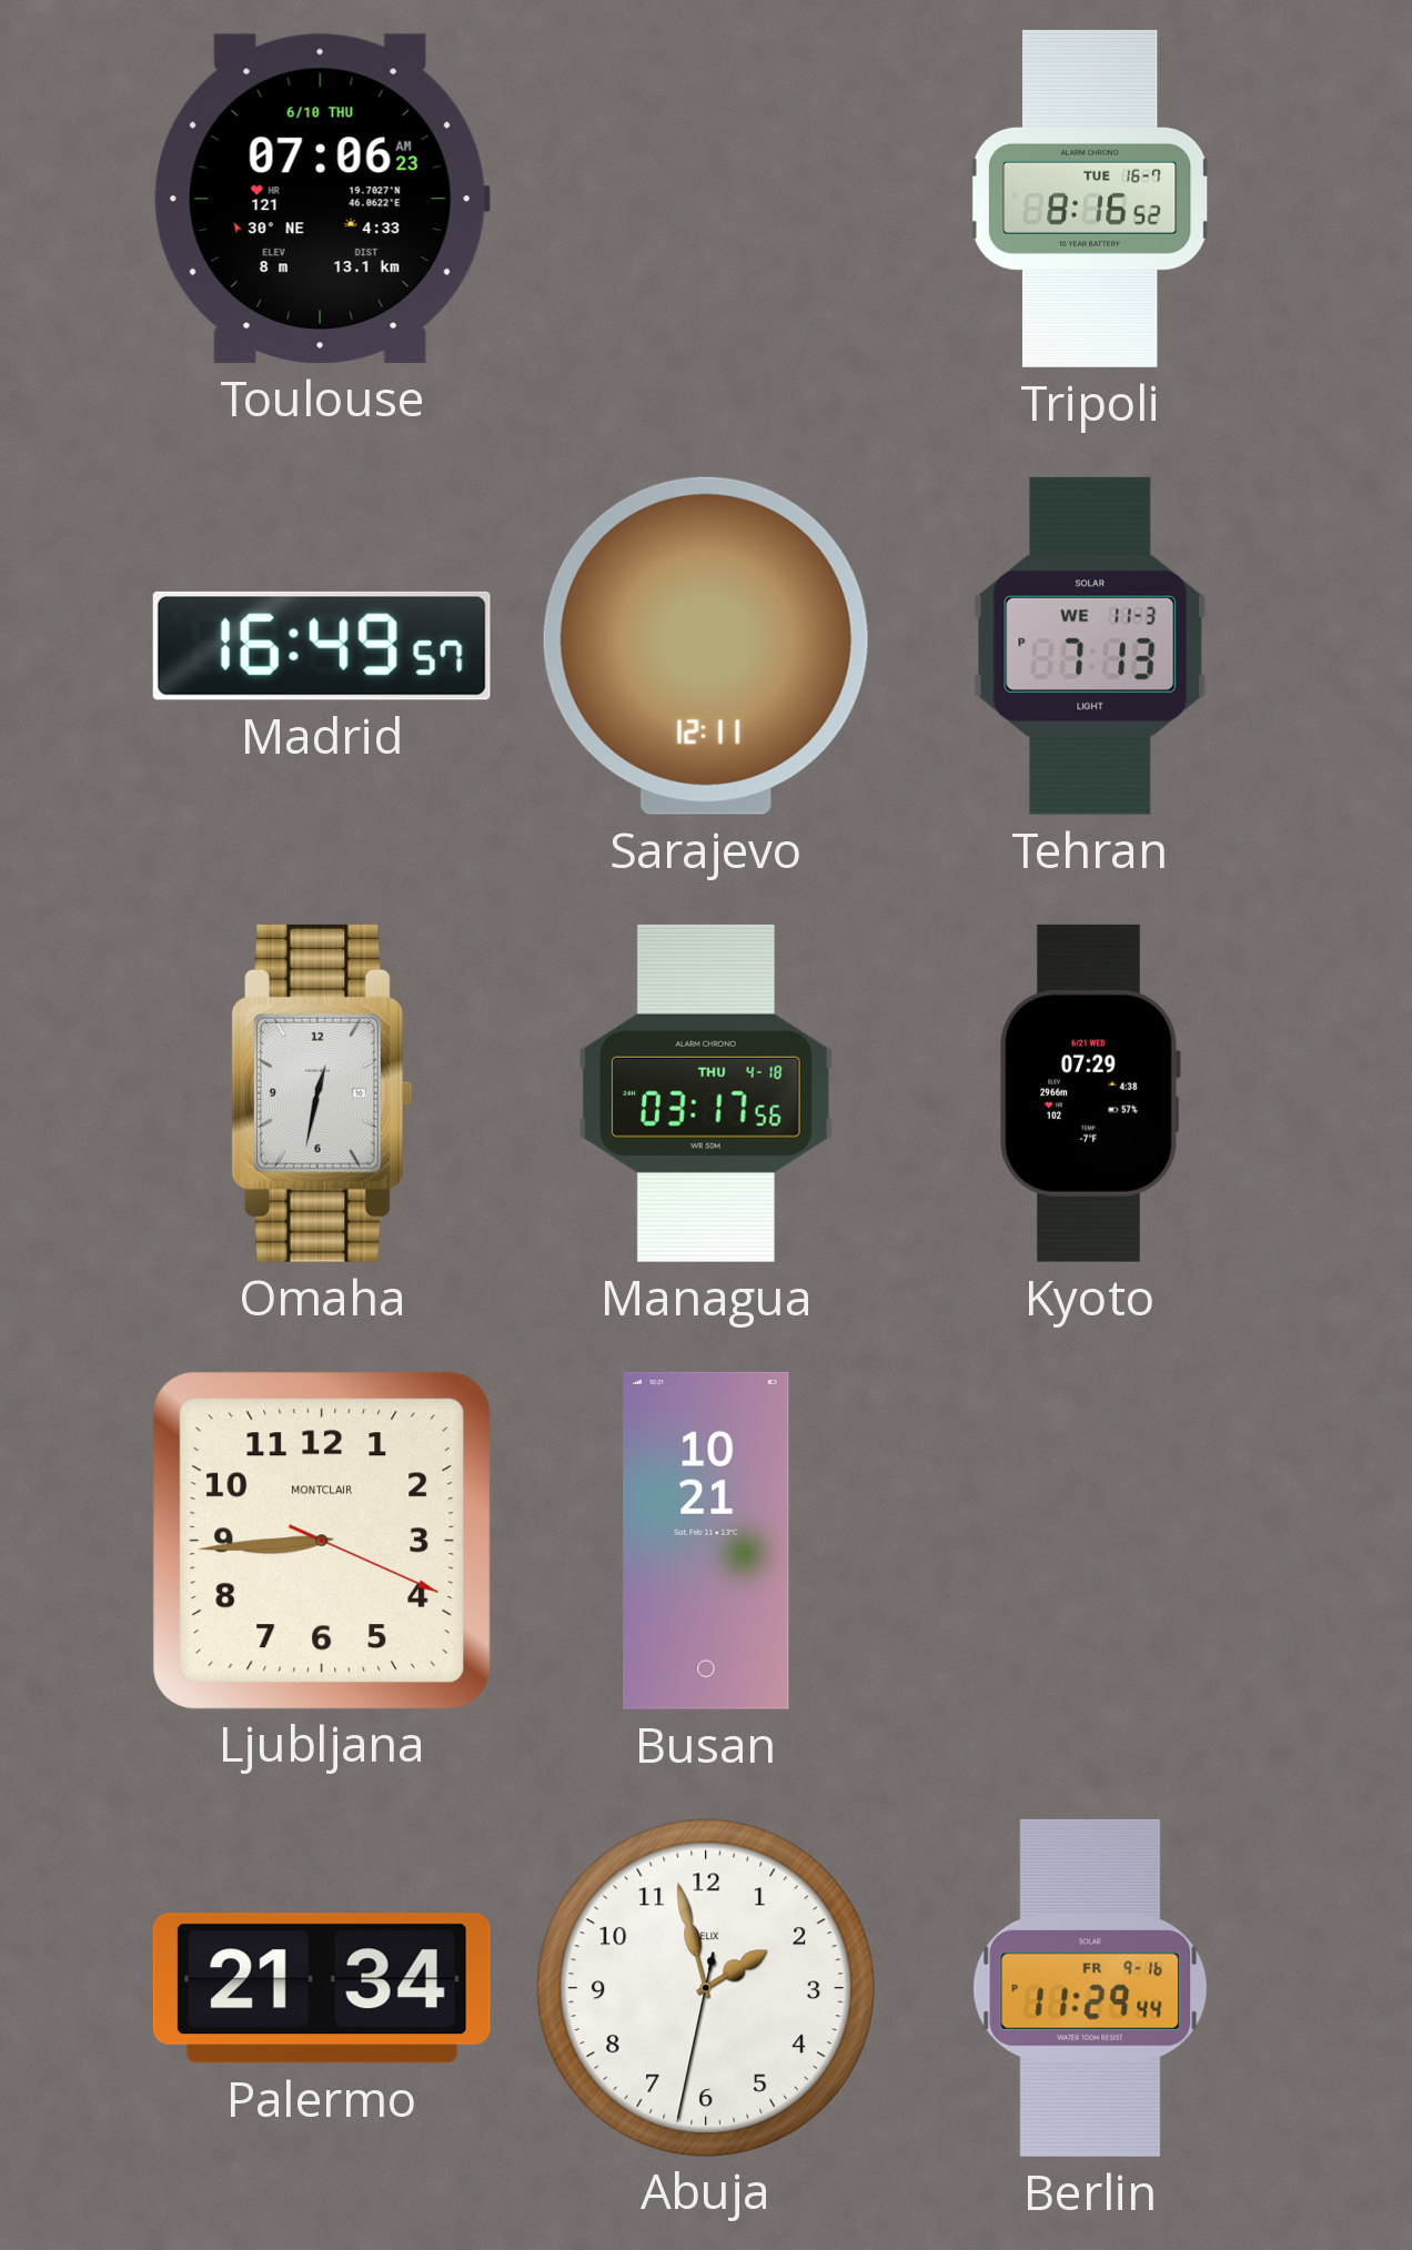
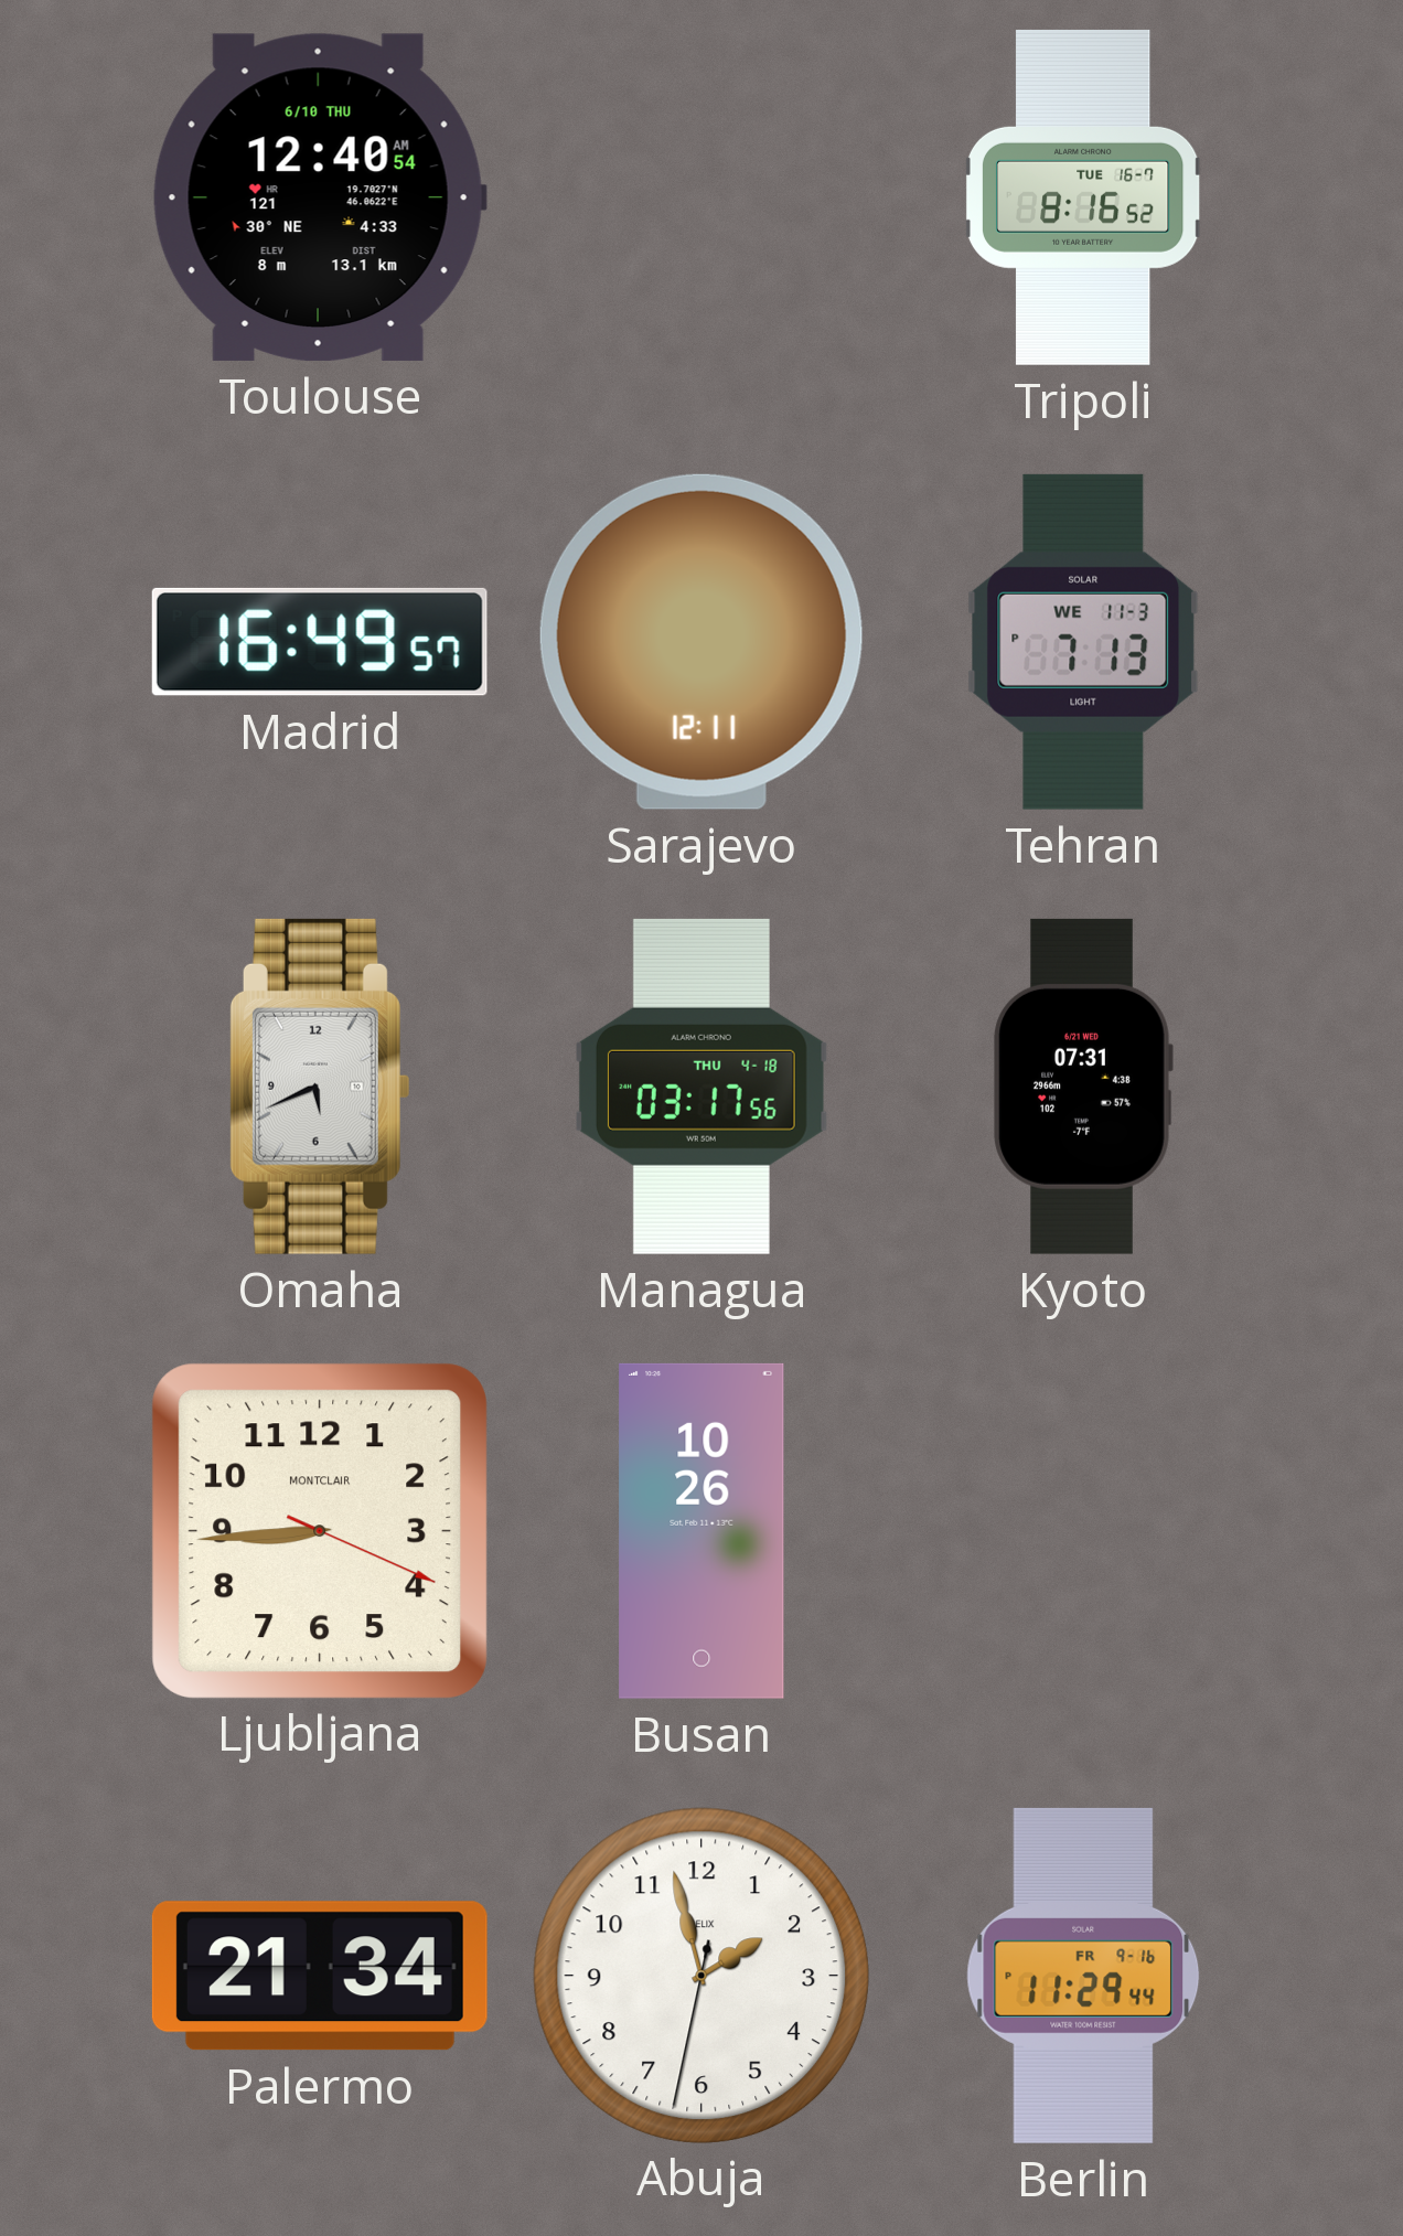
Toulouse: 07:06 -> 12:40
Omaha: 12:32 -> 5:41
Kyoto: 07:29 -> 07:31
Busan: 10:21 -> 10:26
